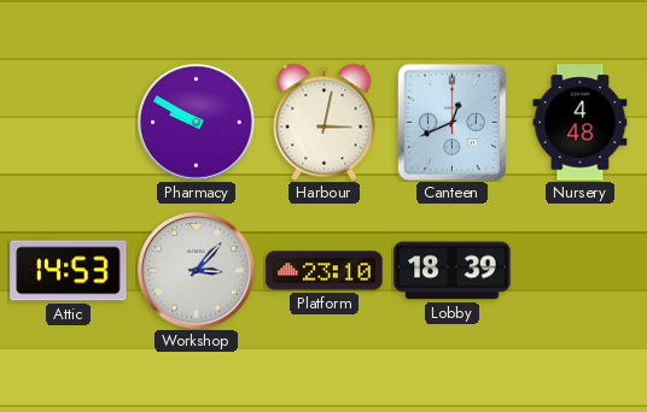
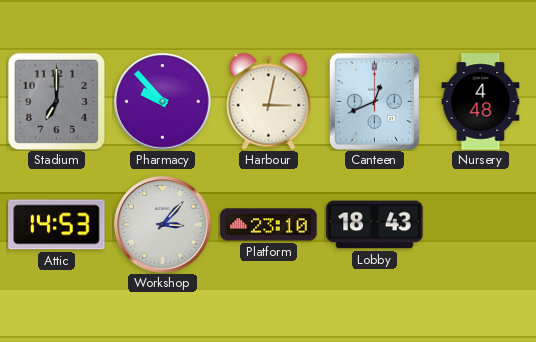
Stadium: none -> 7:00
Pharmacy: 9:50 -> 9:53
Lobby: 18:39 -> 18:43
